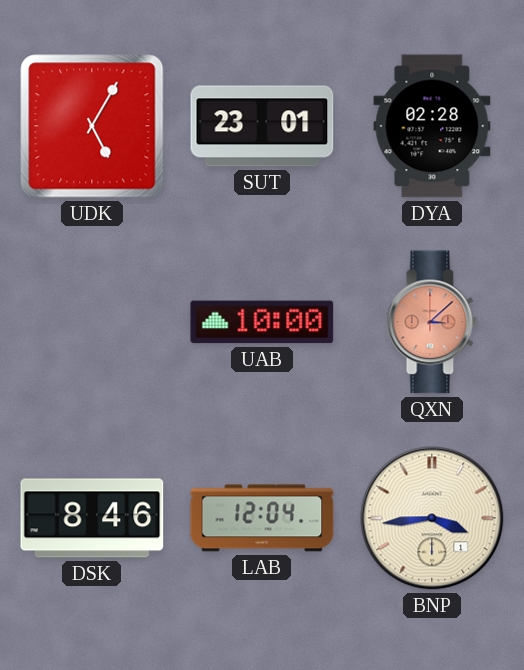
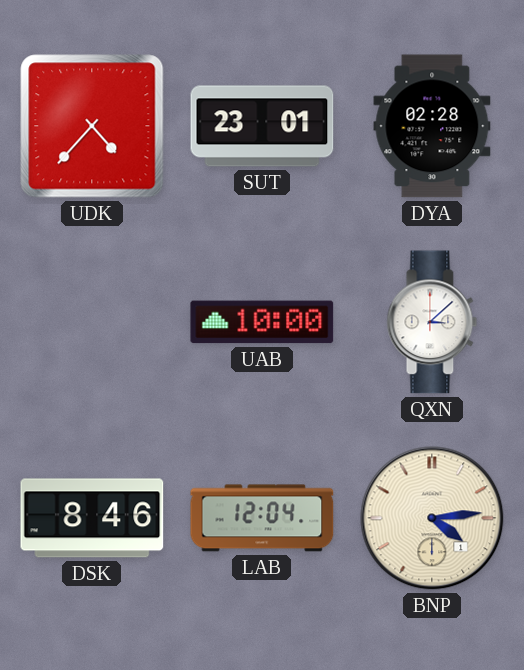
UDK: 5:05 -> 4:37
QXN dial: salmon -> white
BNP: 3:44 -> 4:14
